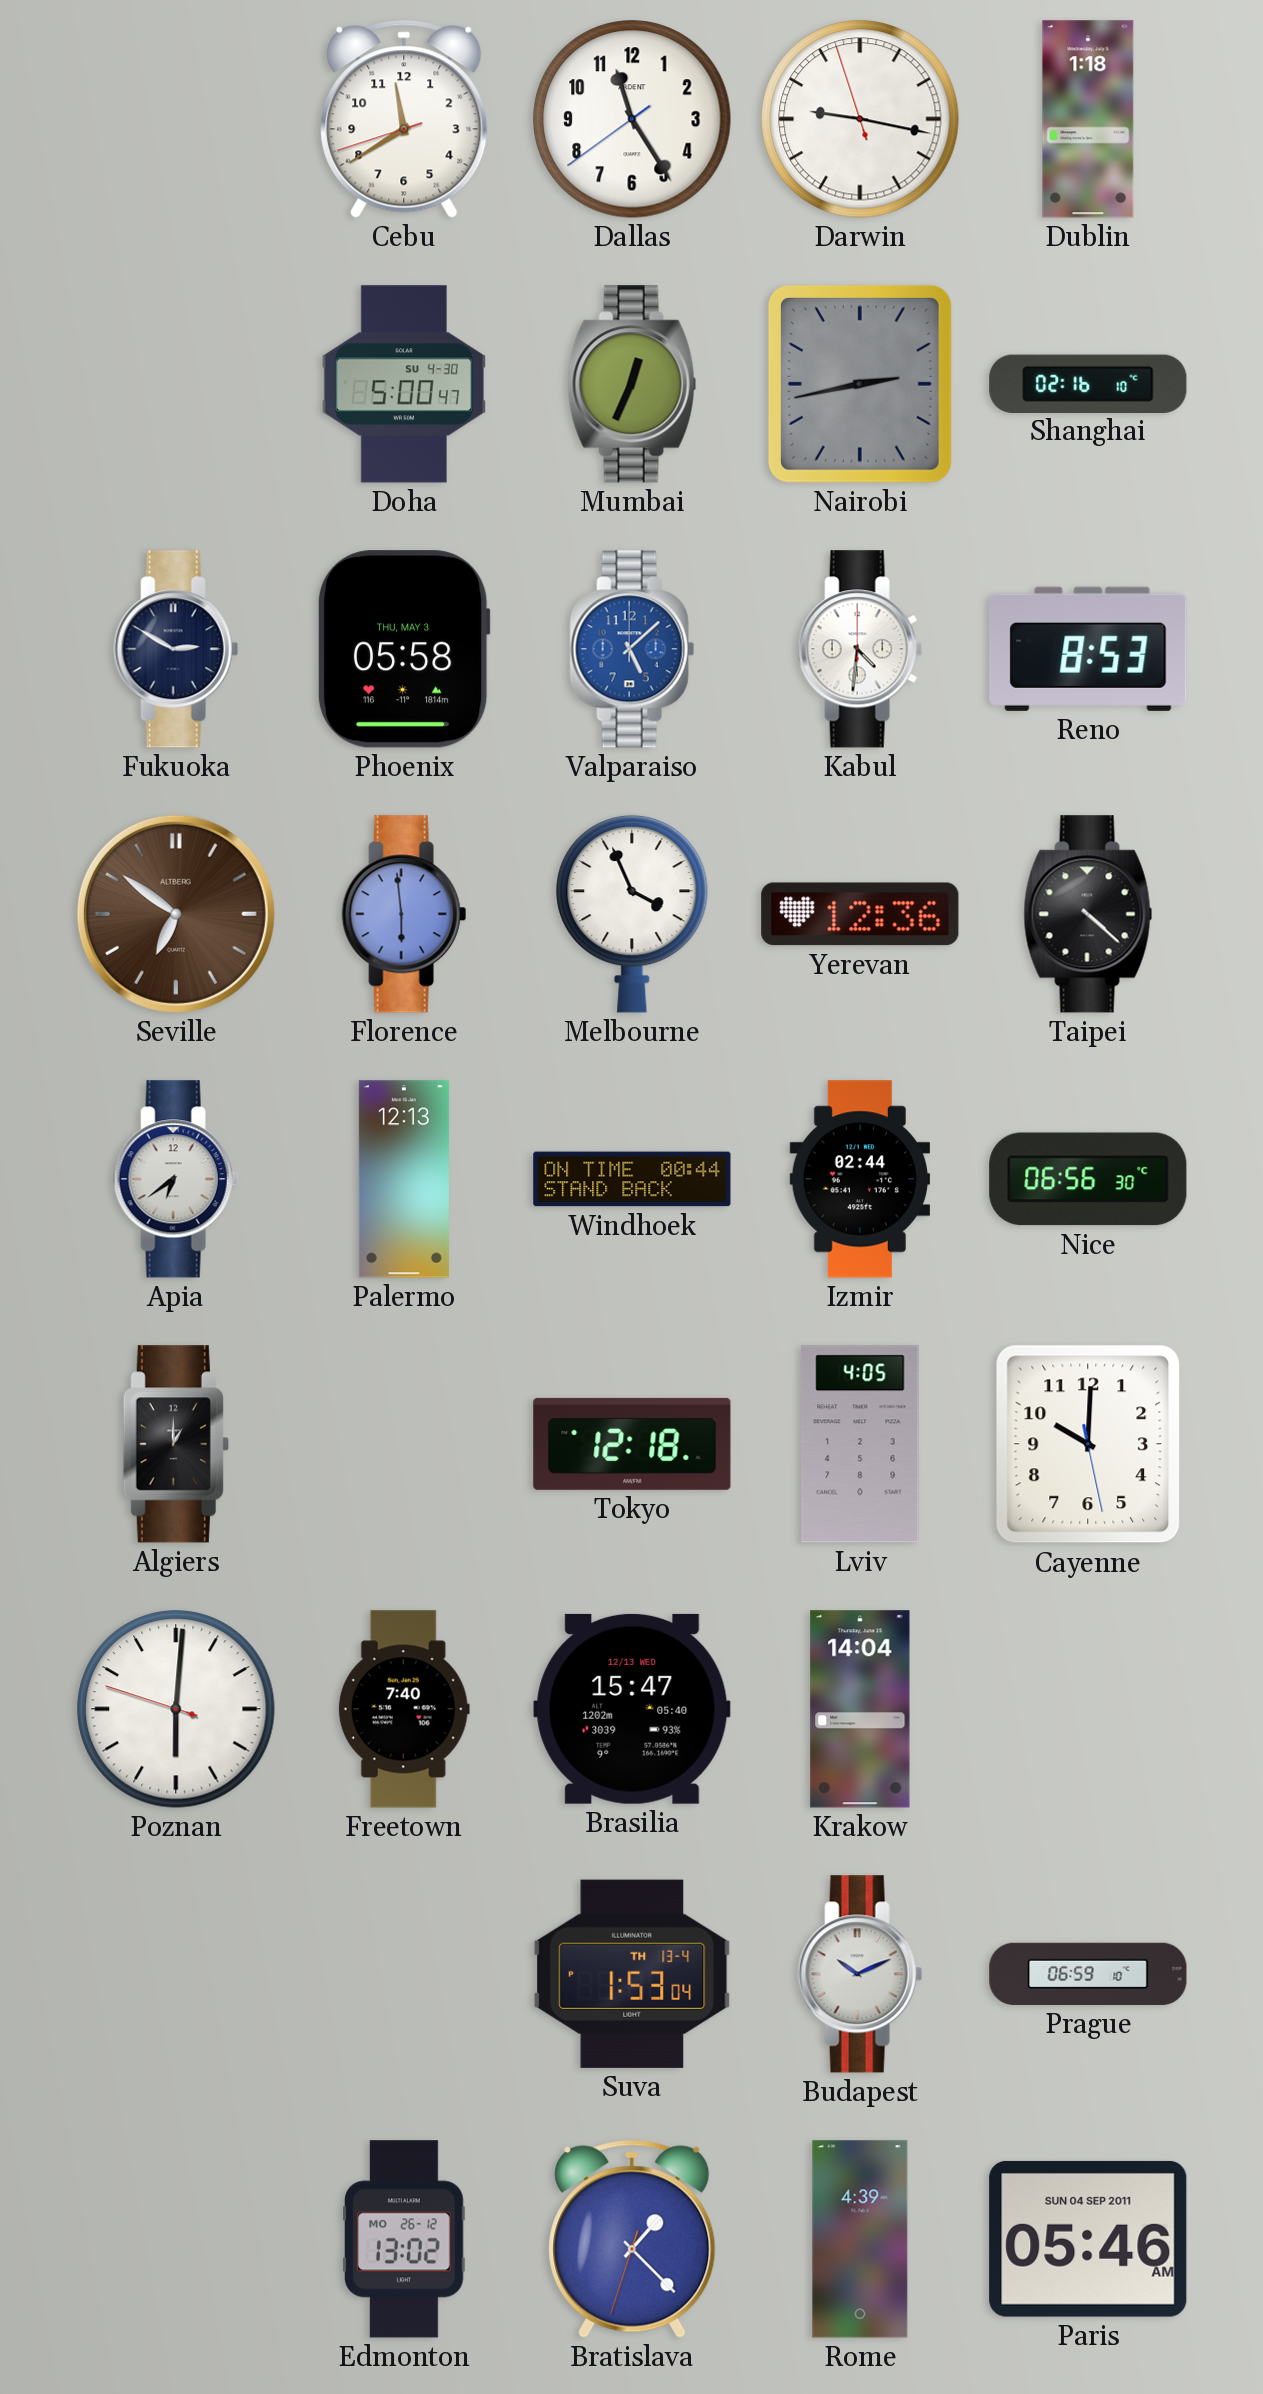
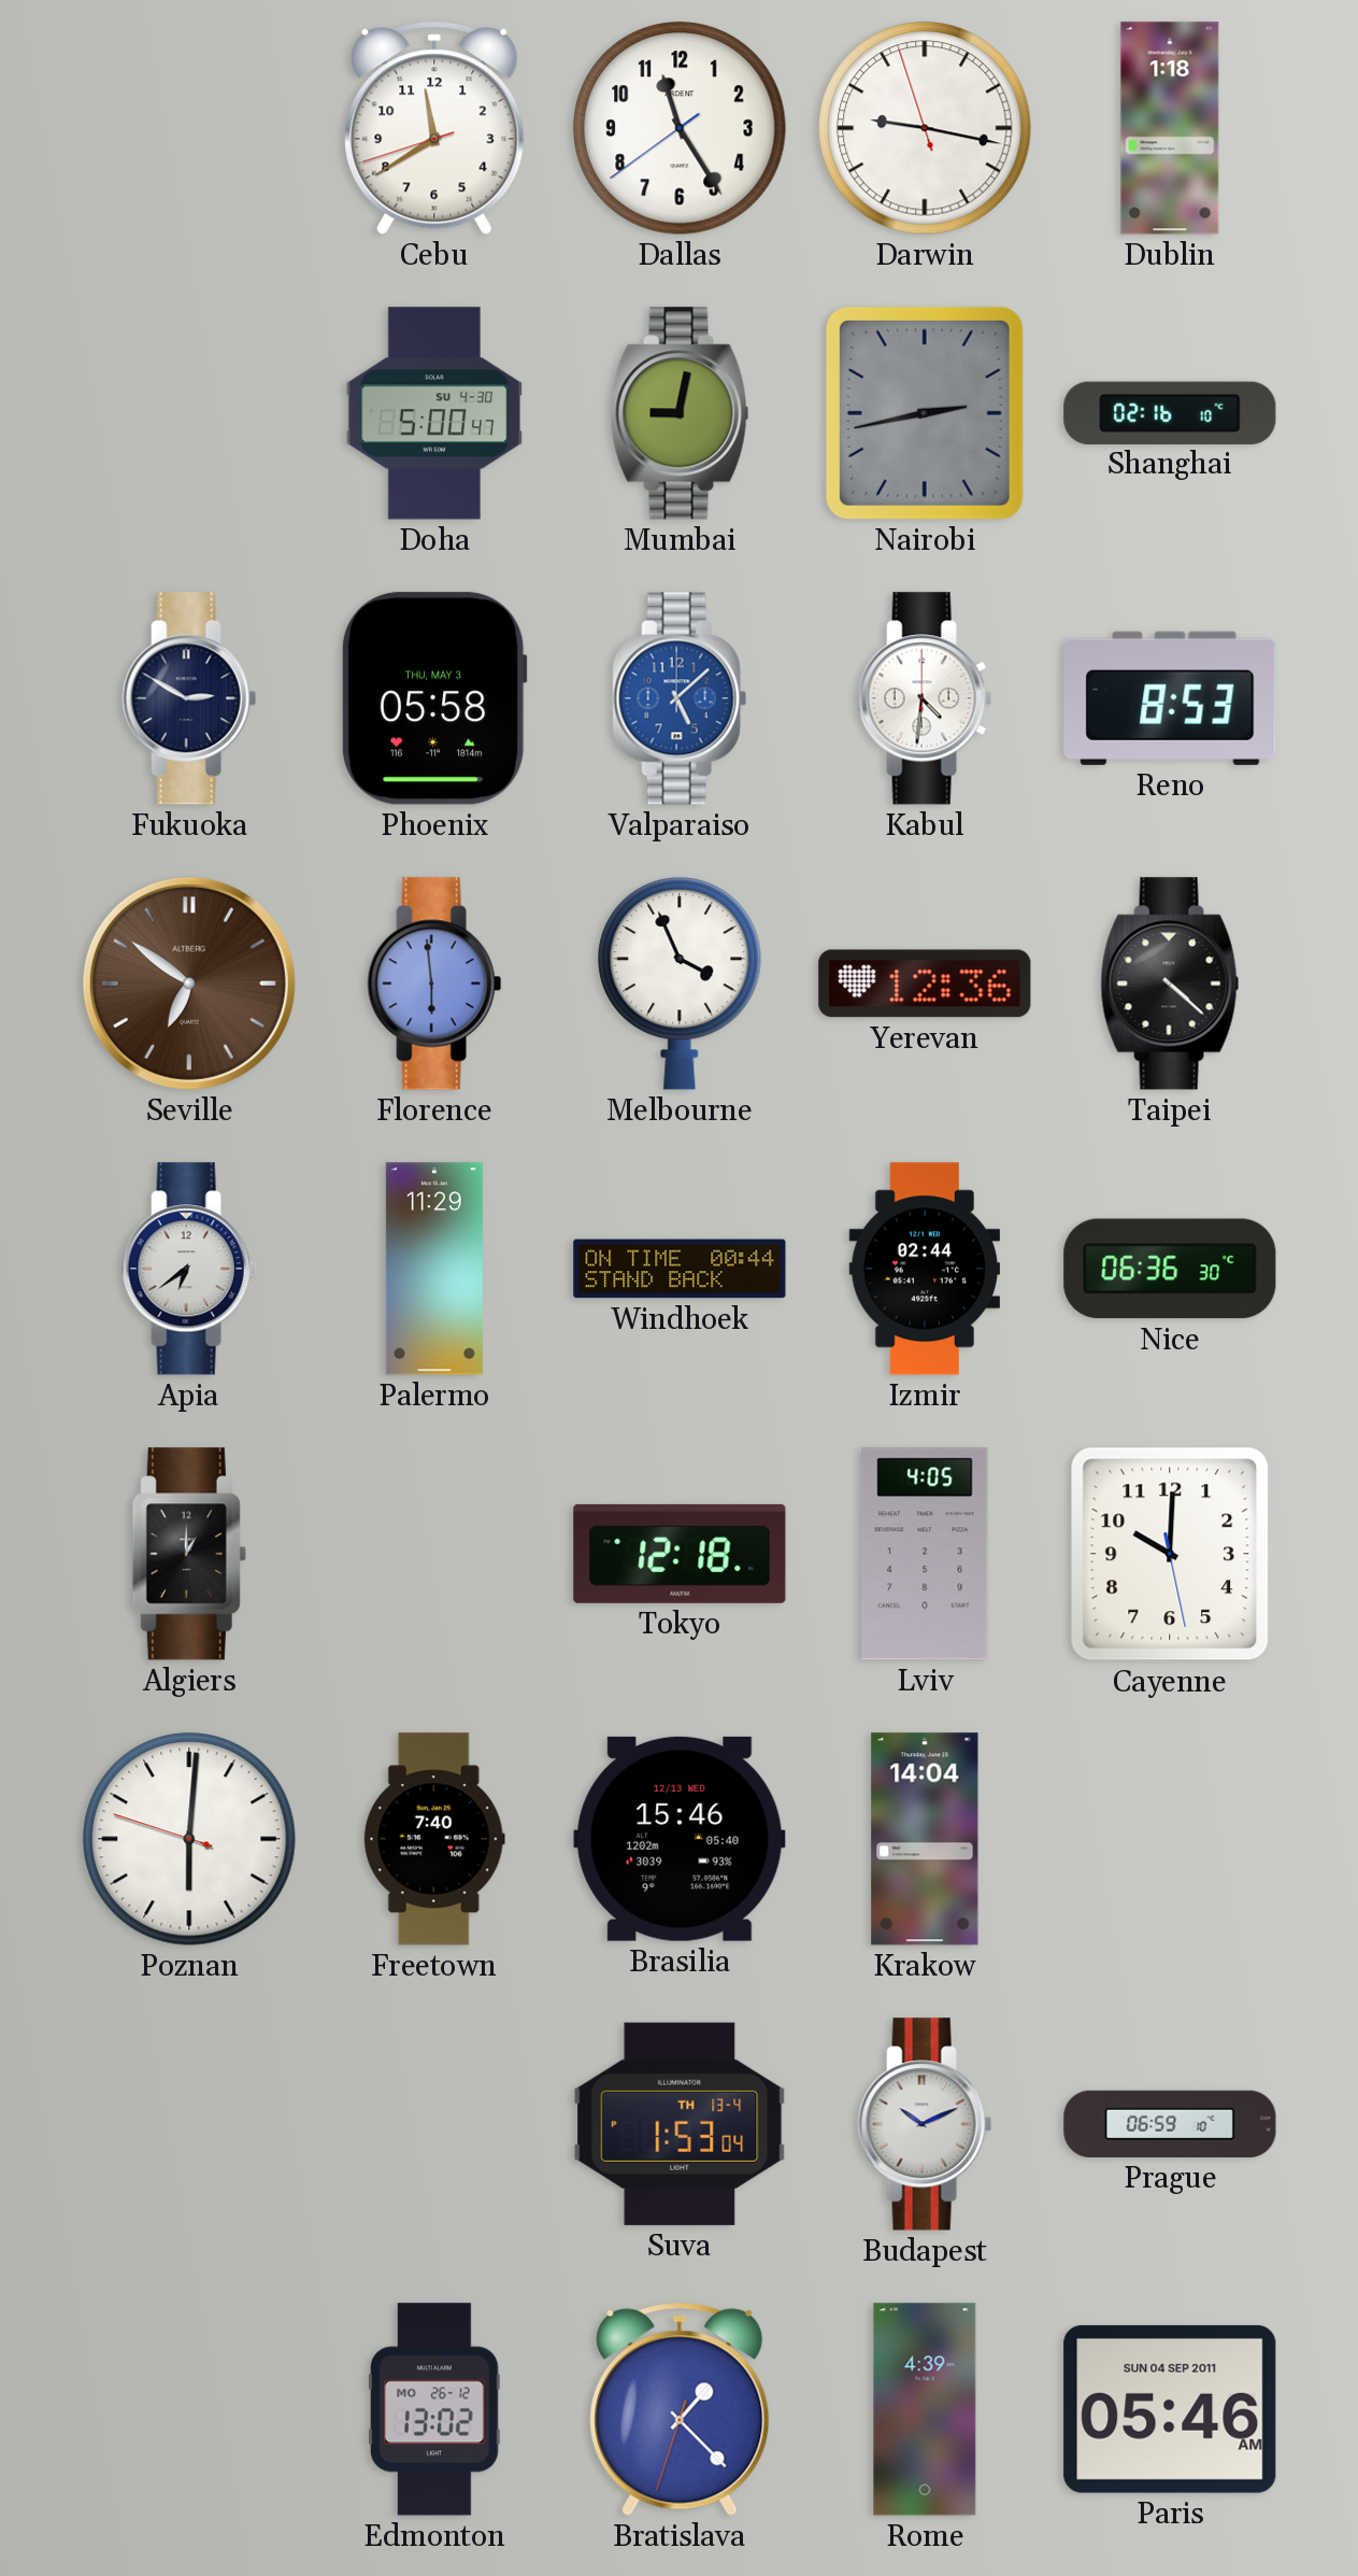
Mumbai: 12:34 -> 9:02
Palermo: 12:13 -> 11:29
Nice: 06:56 -> 06:36
Brasilia: 15:47 -> 15:46
